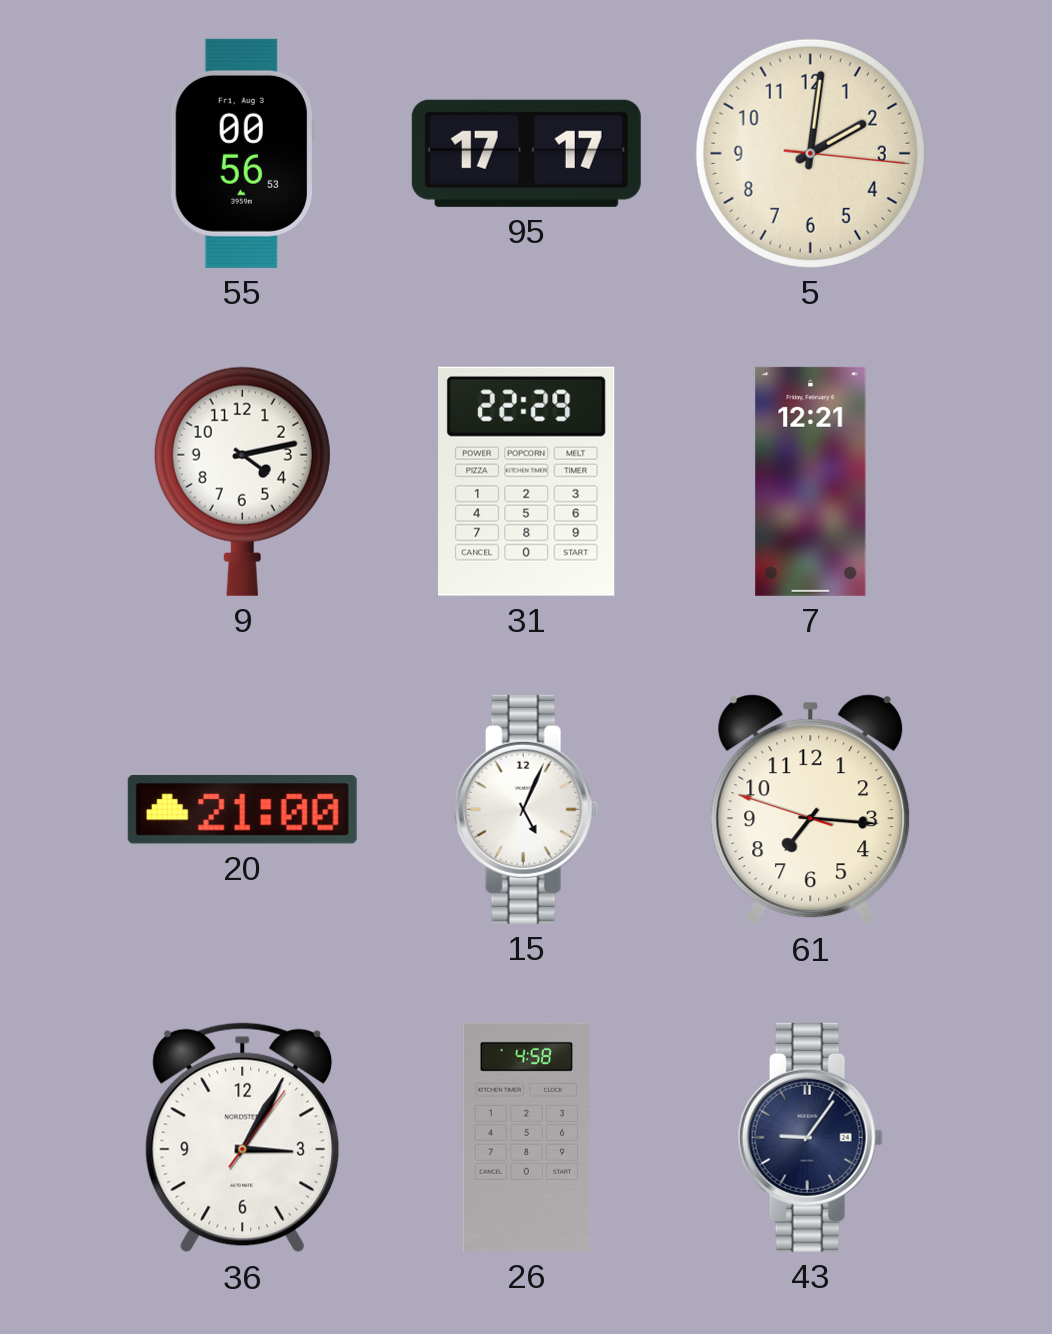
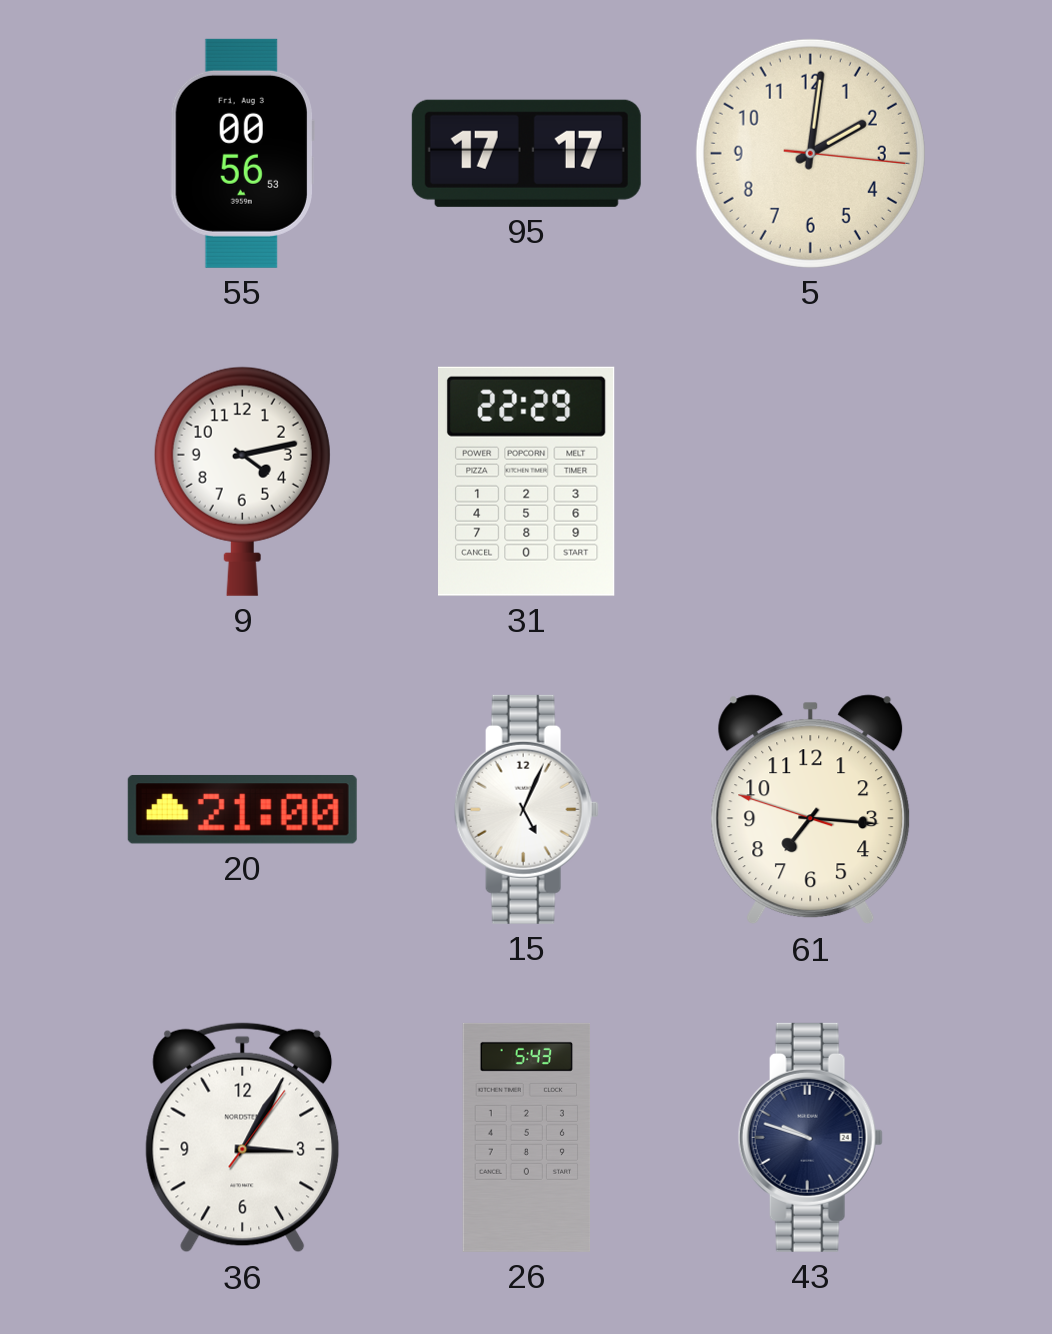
7: 12:21 -> none
26: 4:58 -> 5:43
43: 9:06 -> 9:48
